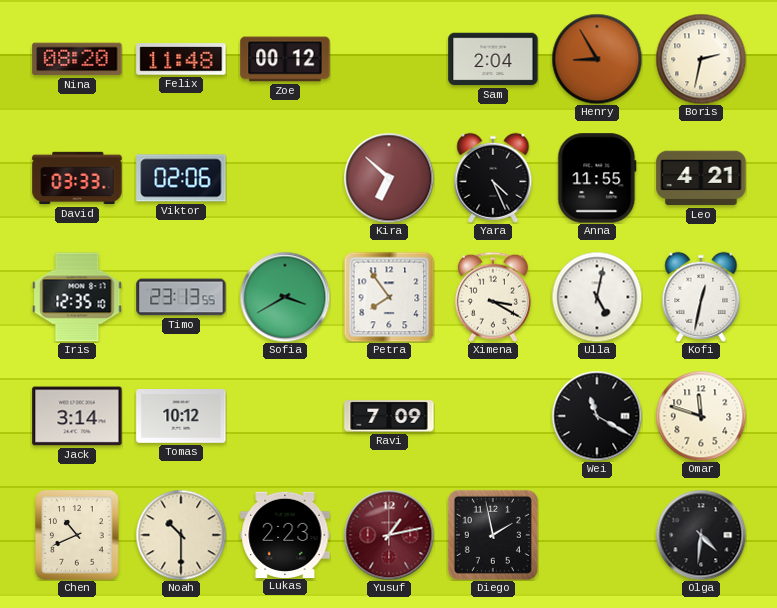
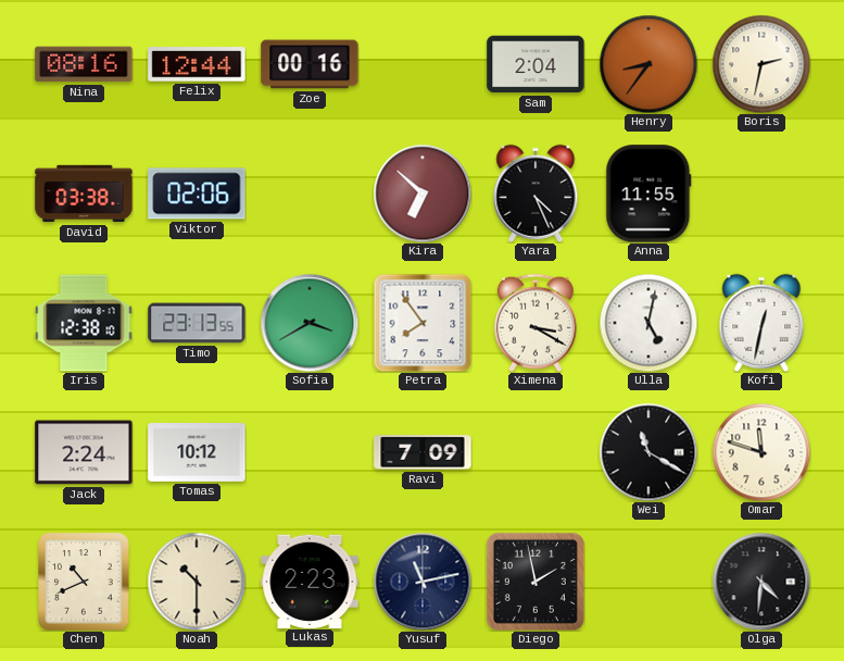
Nina: 08:20 -> 08:16
Felix: 11:48 -> 12:44
Zoe: 00:12 -> 00:16
Henry: 8:55 -> 8:36
David: 03:33 -> 03:38
Leo: 4:21 -> none
Iris: 12:35 -> 12:38
Jack: 3:14 -> 2:24
Yusuf: 1:13 -> 11:13
Yusuf dial: burgundy -> navy
